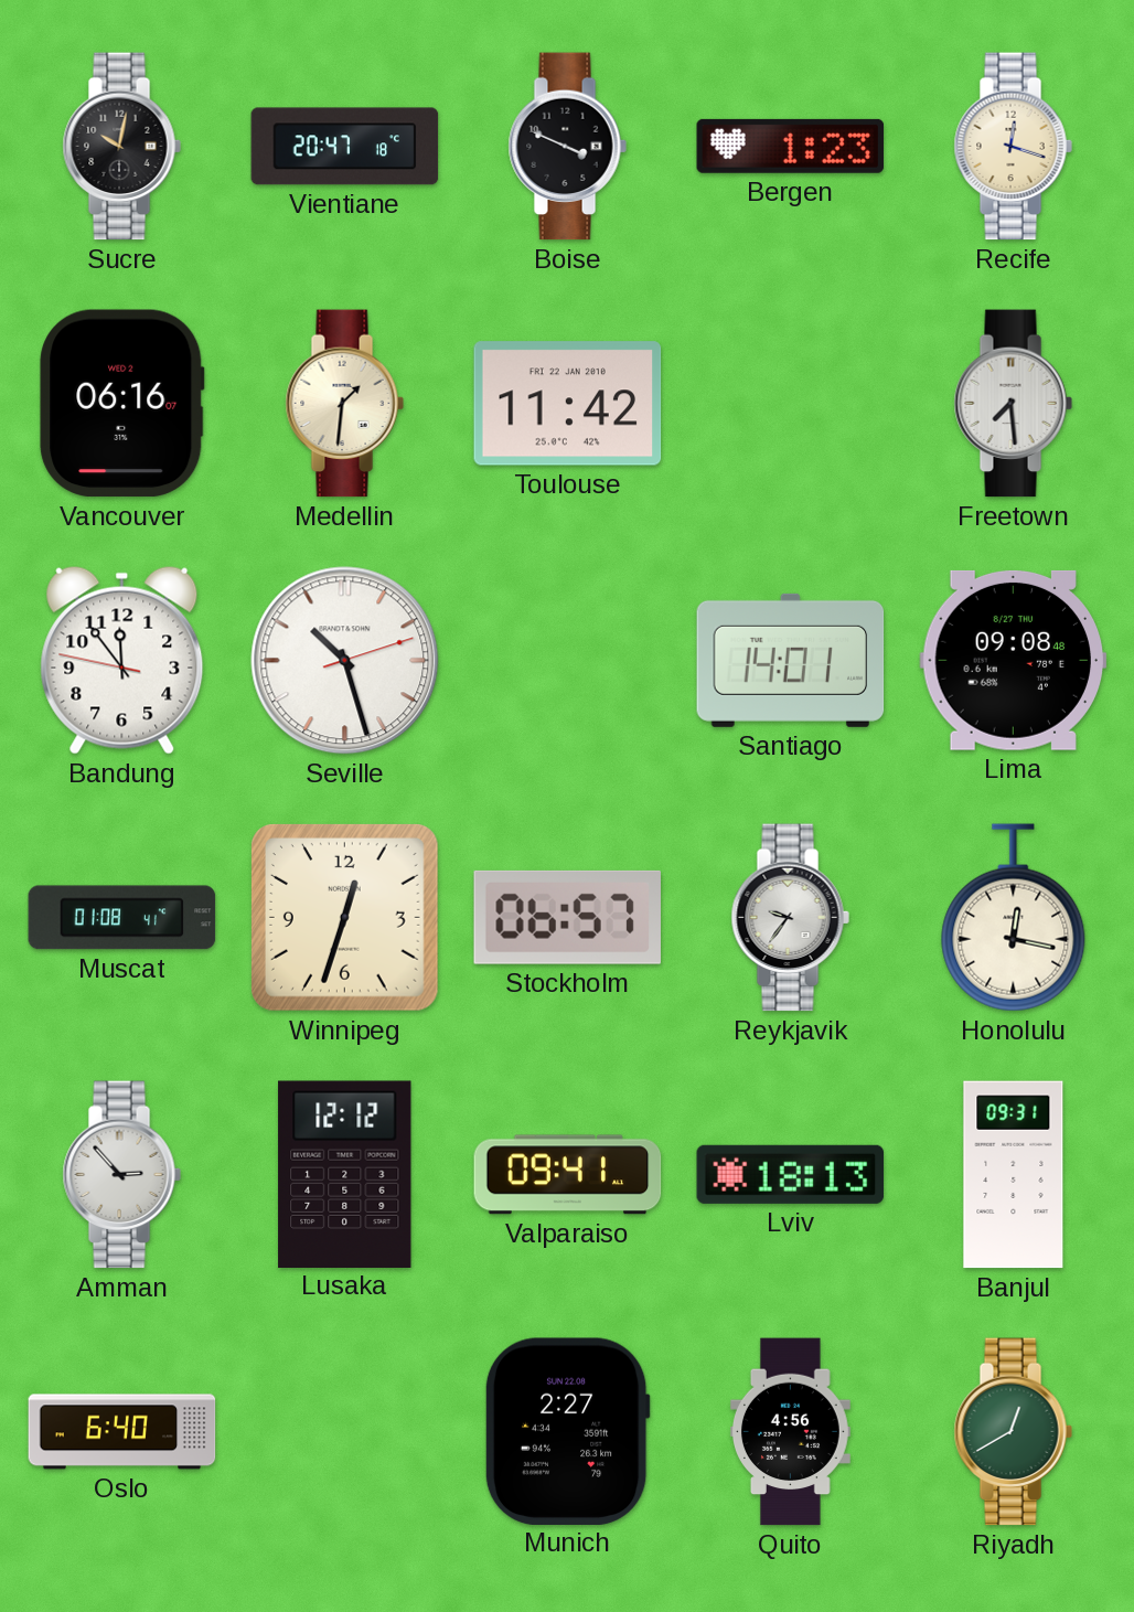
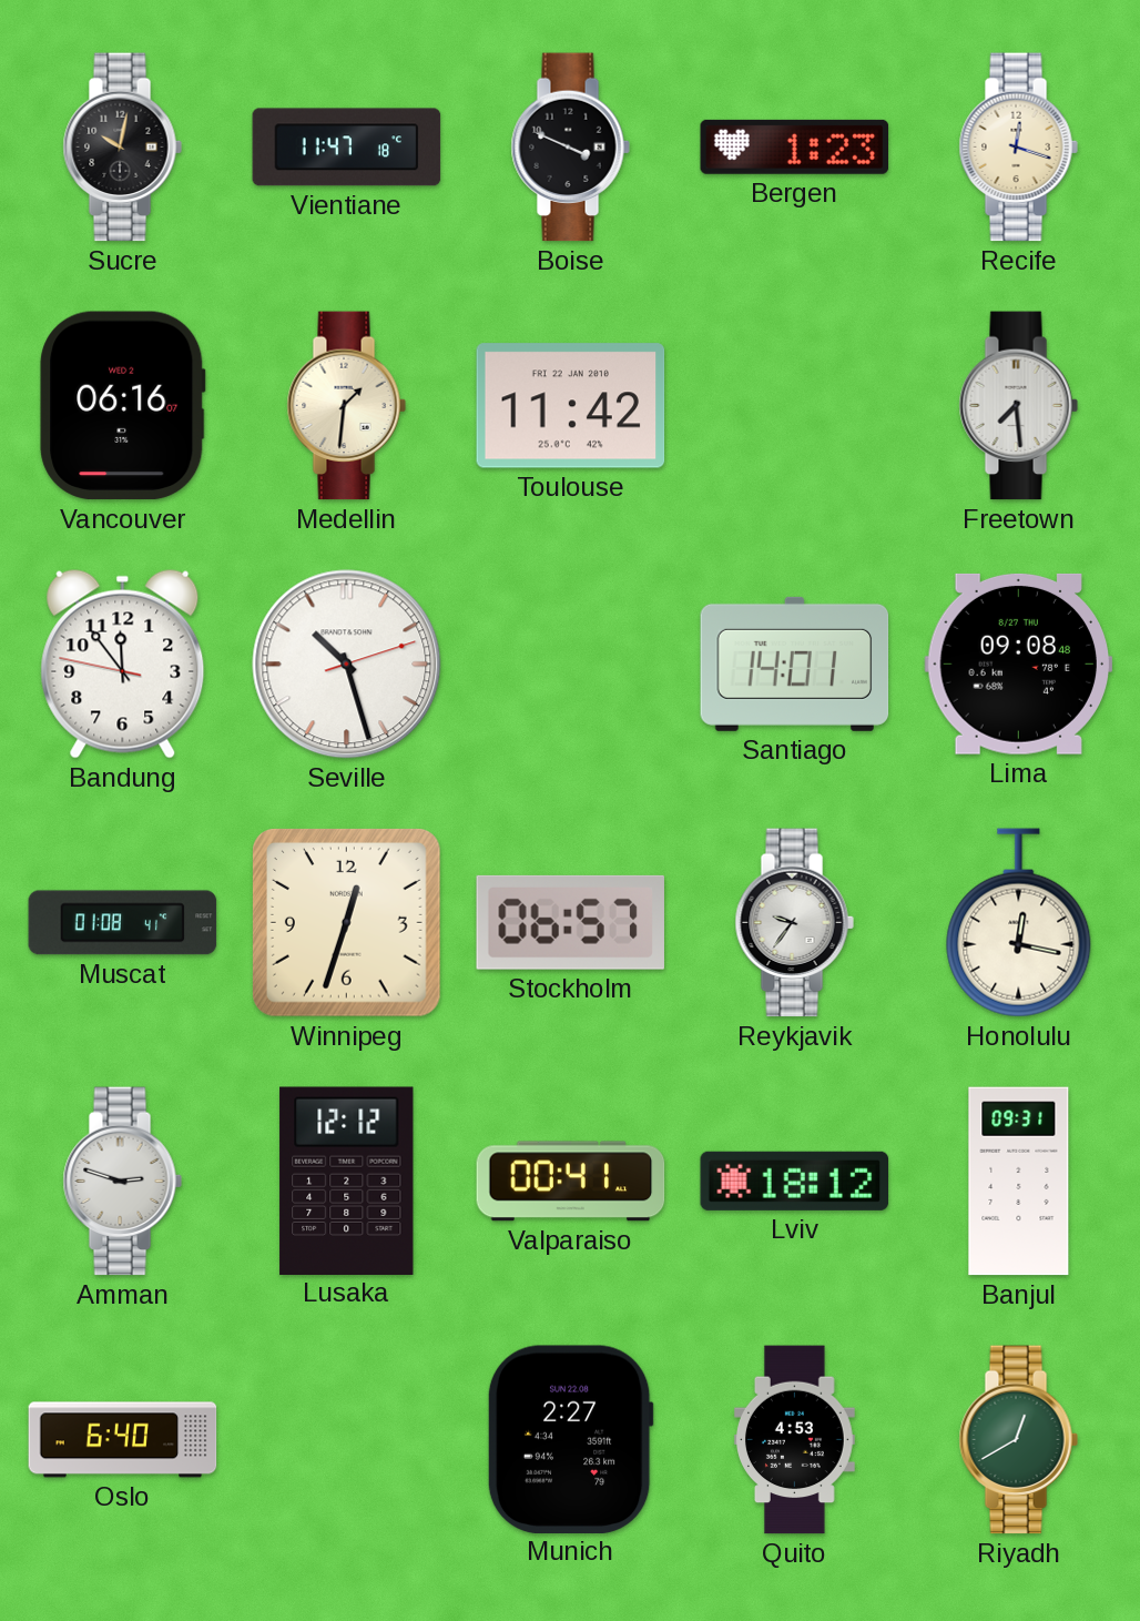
Vientiane: 20:47 -> 11:47
Amman: 2:53 -> 2:48
Valparaiso: 09:41 -> 00:41
Lviv: 18:13 -> 18:12
Quito: 4:56 -> 4:53
